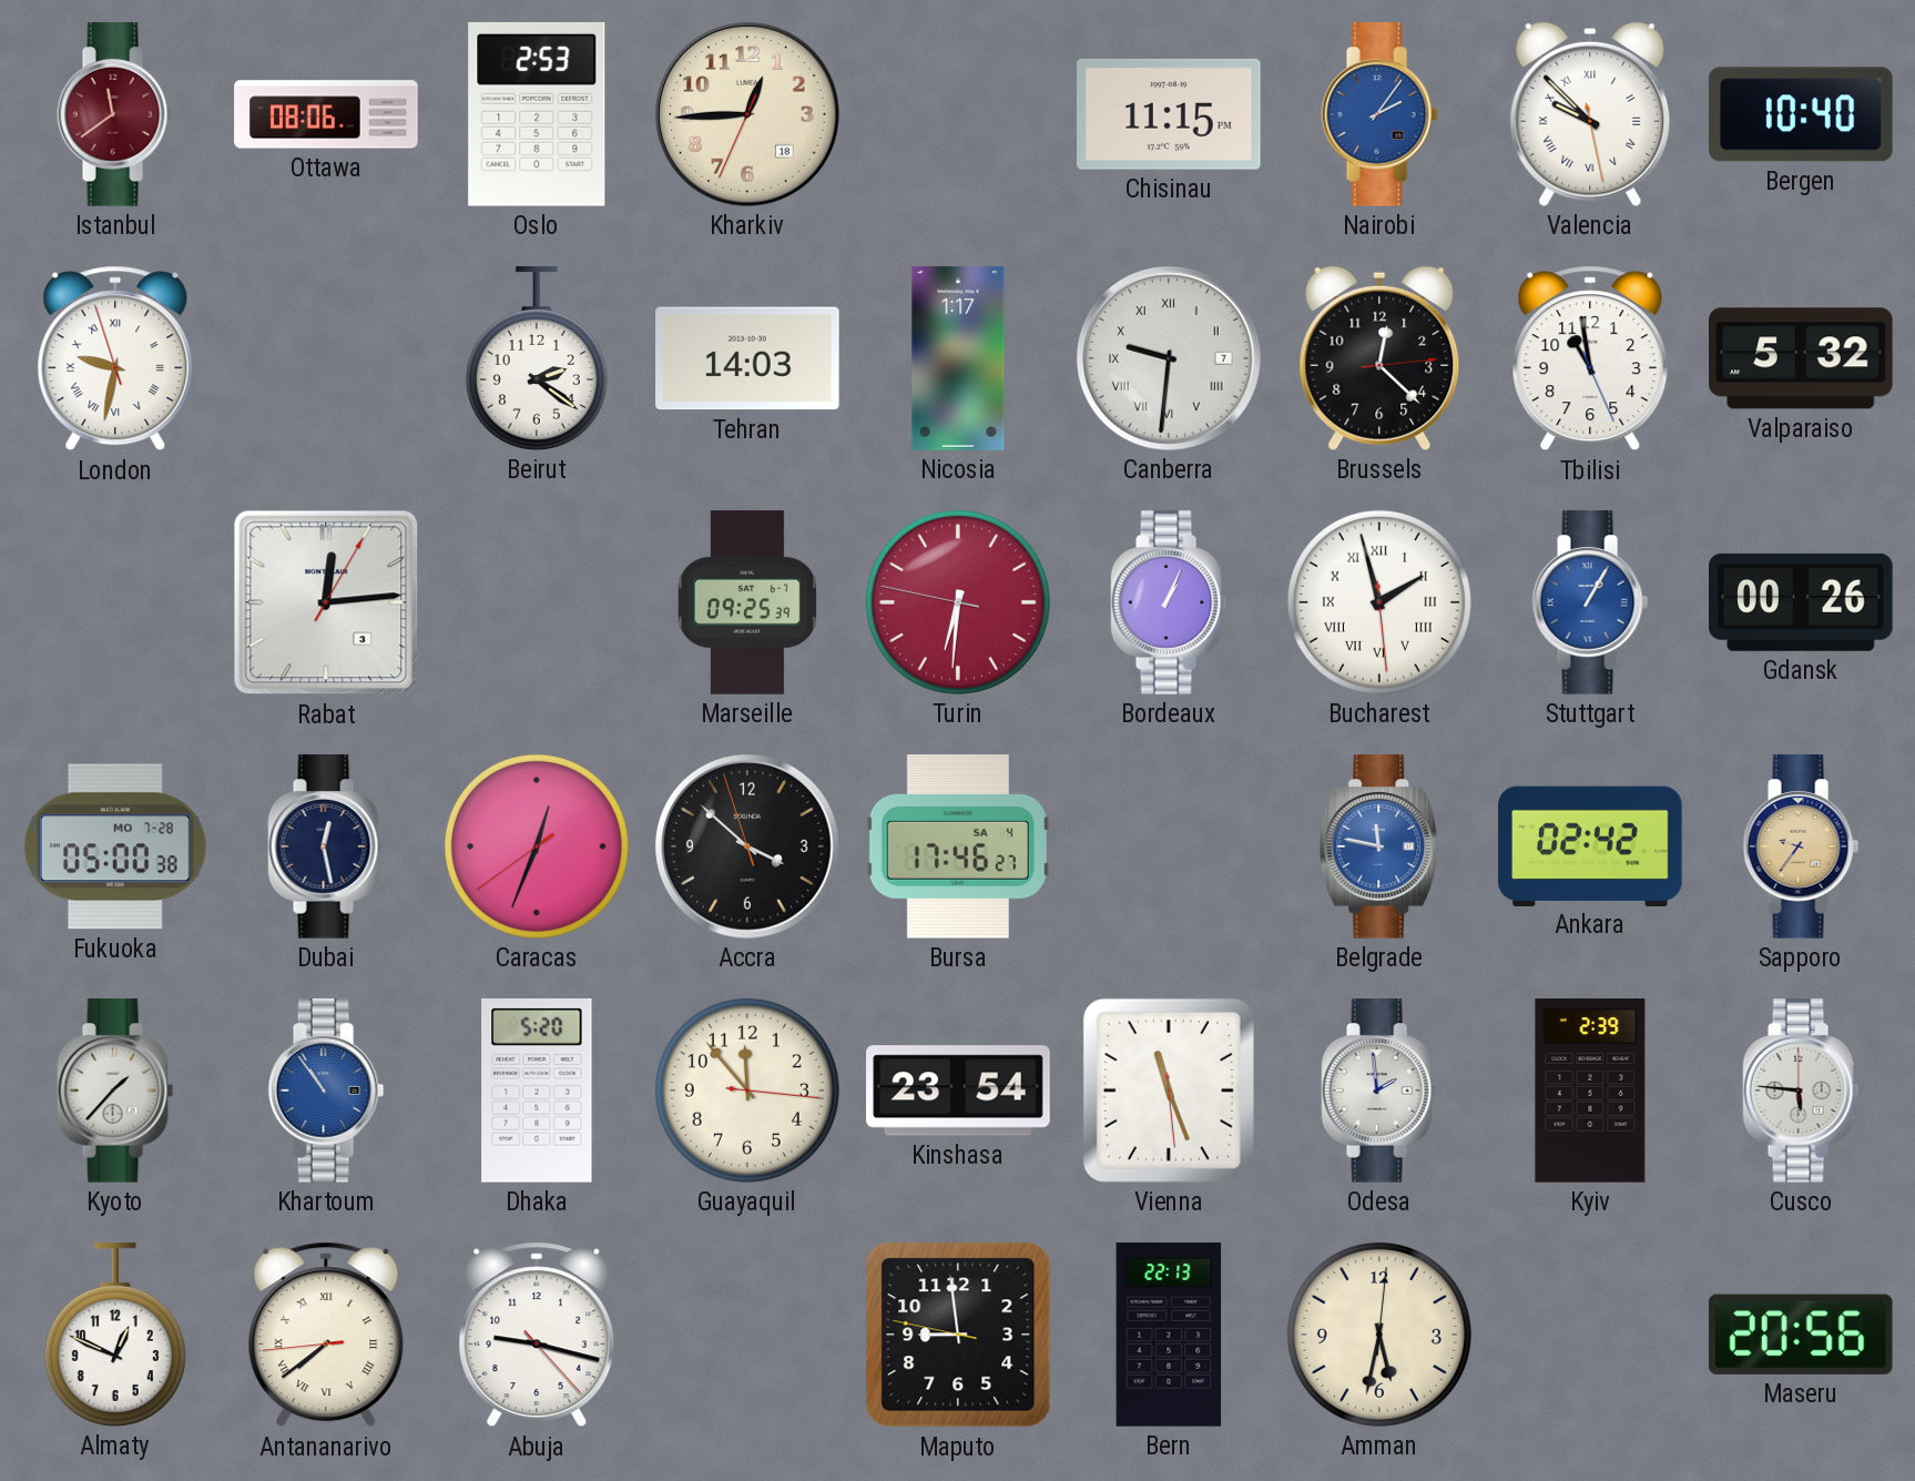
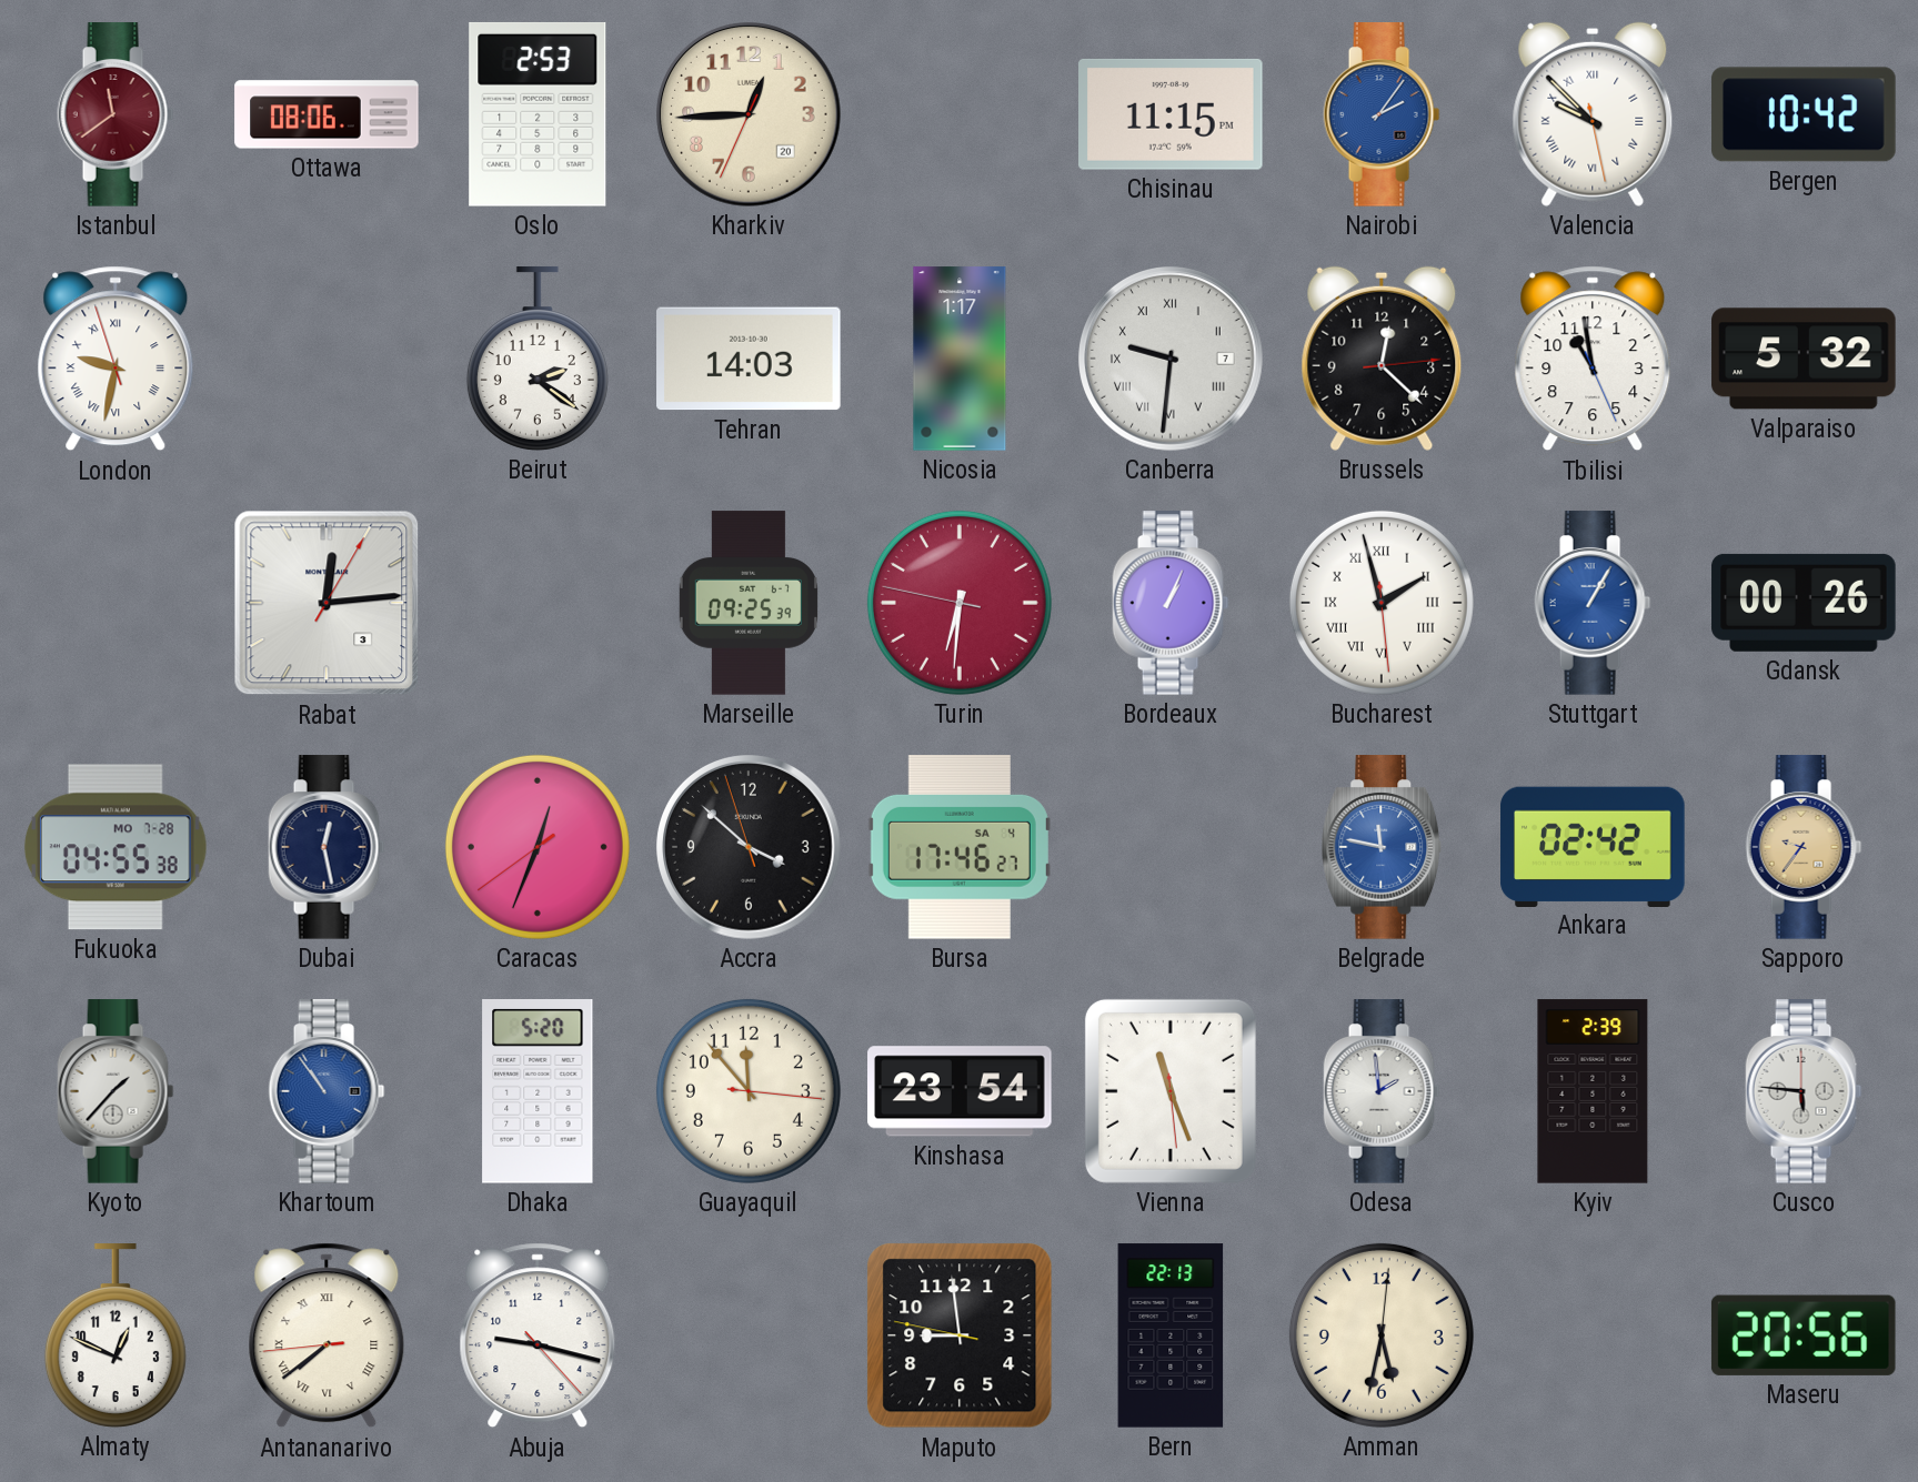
Kharkiv date: 18 -> 20
Bergen: 10:40 -> 10:42
Fukuoka: 05:00 -> 04:55
